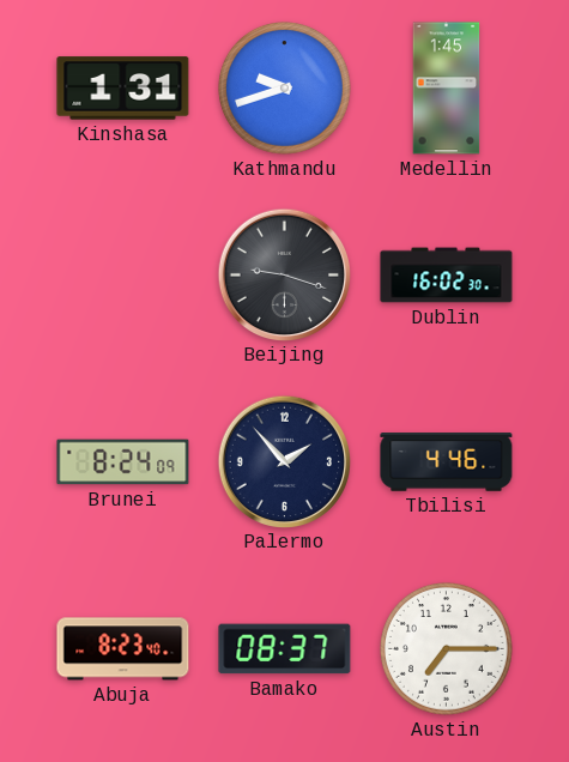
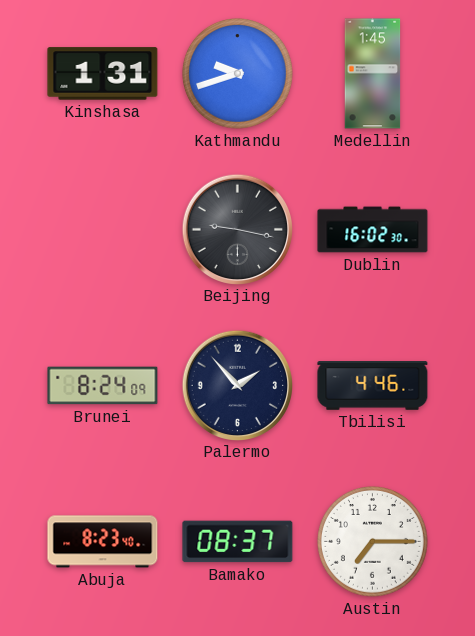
Beijing: 9:18 -> 9:17
